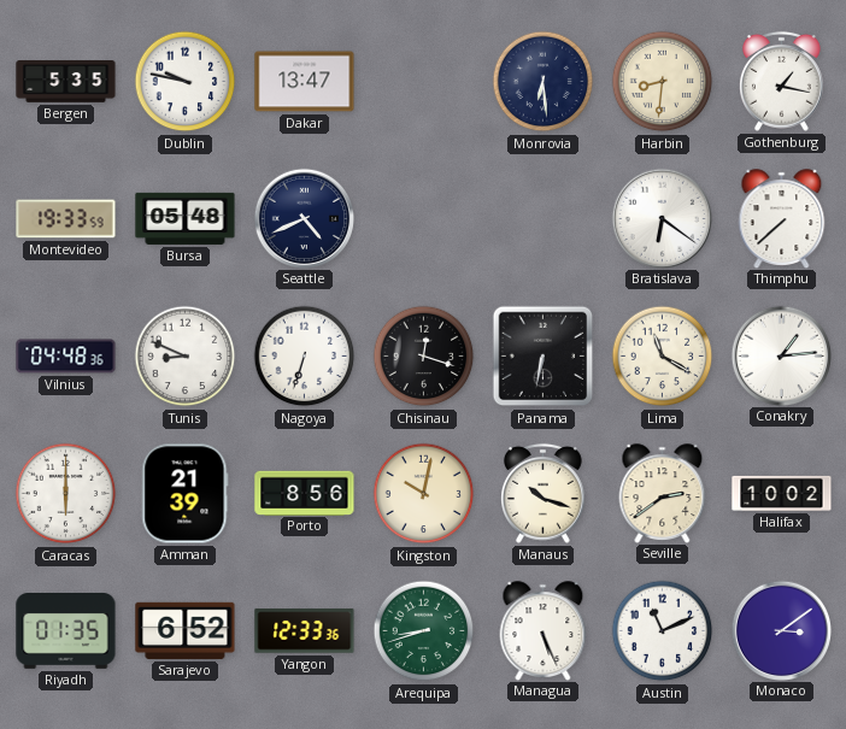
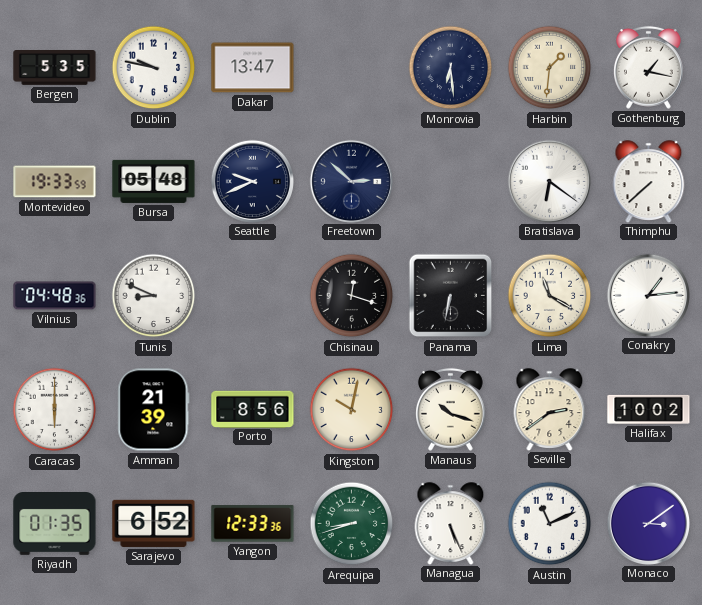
Harbin: 8:31 -> 1:31
Seattle: 4:41 -> 9:41
Freetown: none -> 2:52
Nagoya: 6:33 -> none
